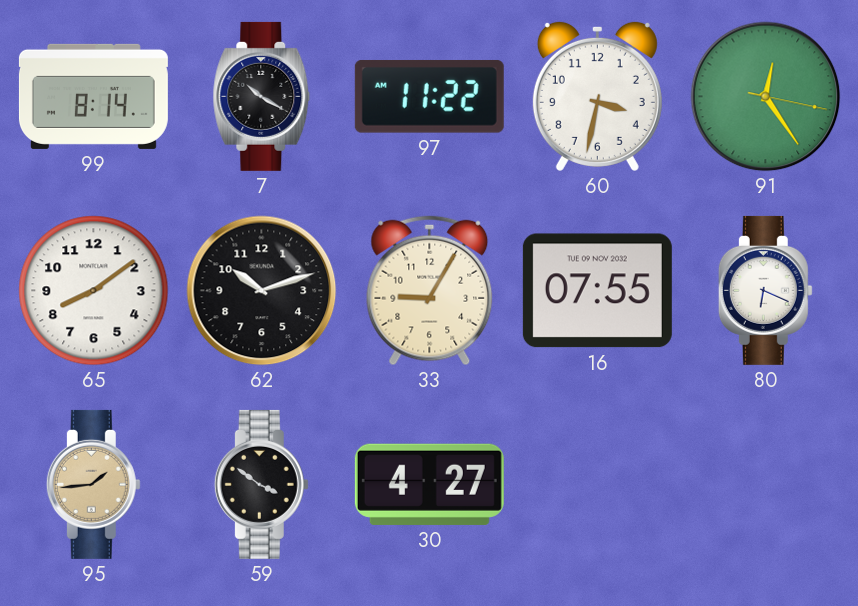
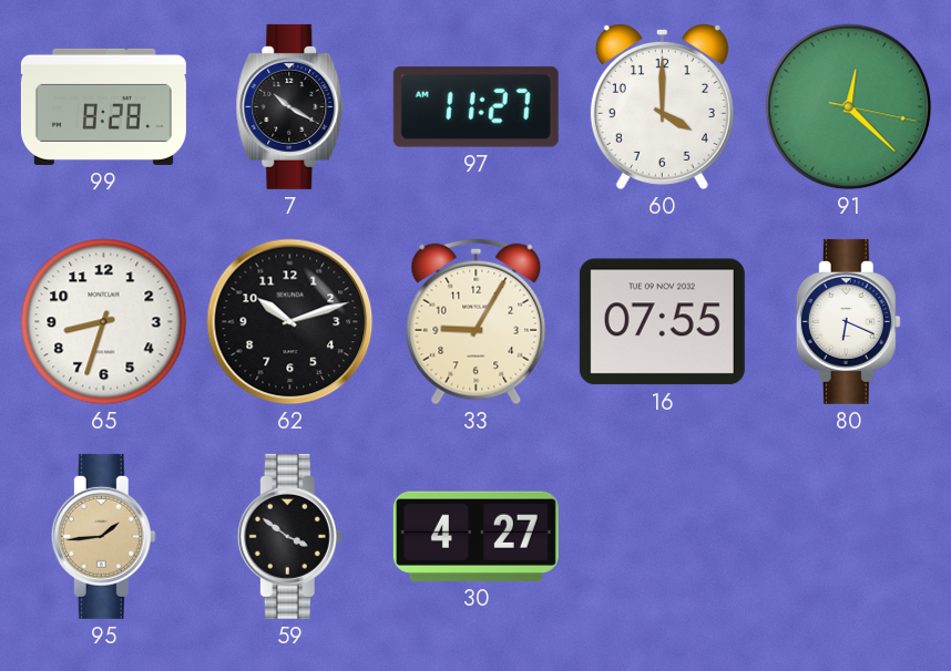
99: 8:14 -> 8:28
97: 11:22 -> 11:27
60: 3:32 -> 4:00
91: 12:24 -> 12:22
65: 8:09 -> 8:33
